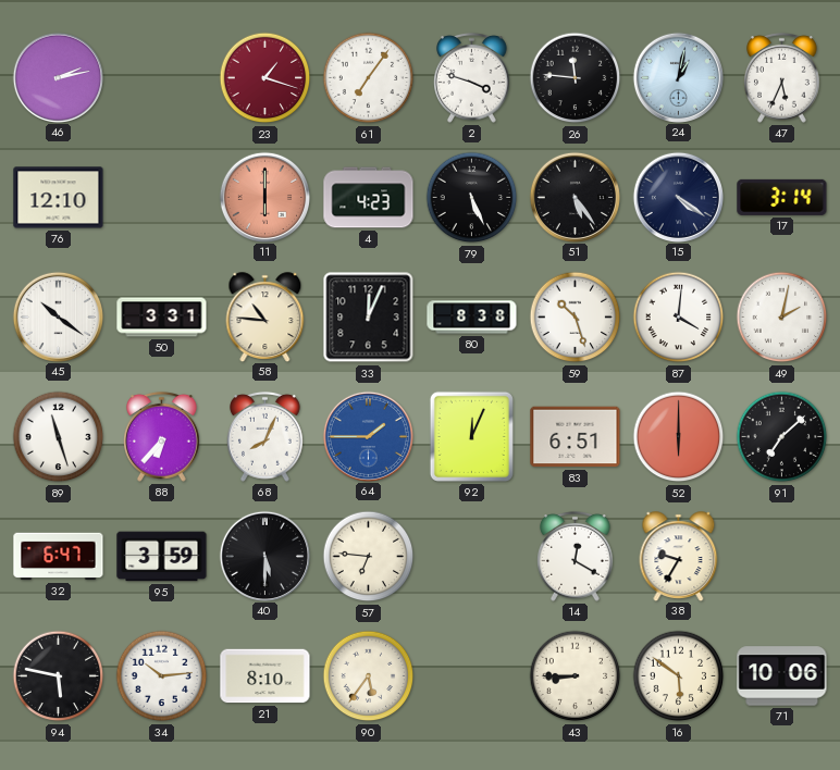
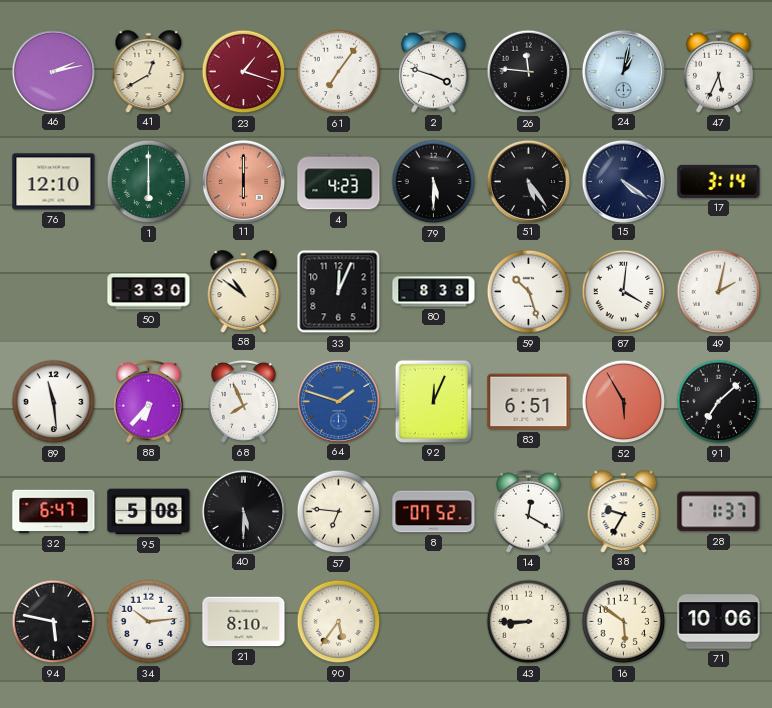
41: none -> 12:40
1: none -> 6:00
79: 5:26 -> 5:30
45: 10:21 -> none
50: 3:31 -> 3:30
58: 10:46 -> 10:51
89: 11:27 -> 11:29
68: 8:04 -> 7:56
64: 1:45 -> 1:48
52: 6:00 -> 5:55
95: 3:59 -> 5:08
8: none -> 07:52
28: none -> 1:37
